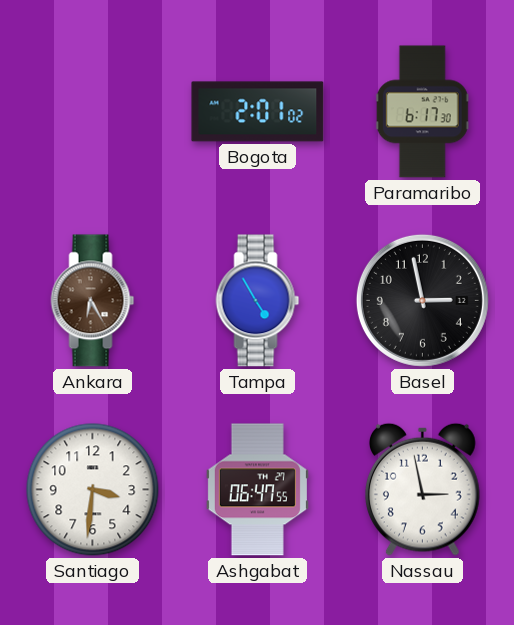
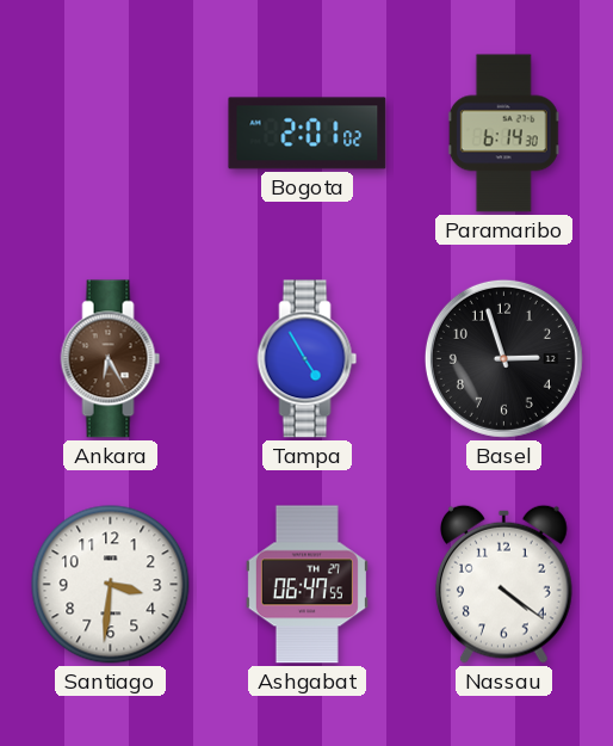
Paramaribo: 6:17 -> 6:14
Basel: 2:58 -> 2:57
Nassau: 2:58 -> 4:21
